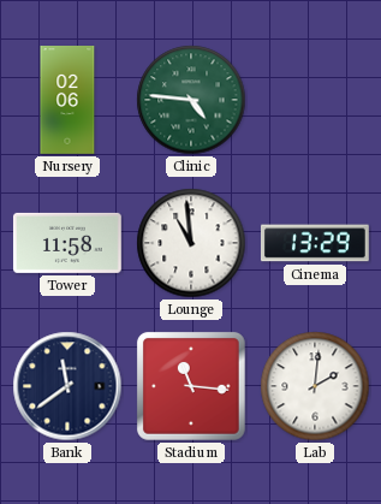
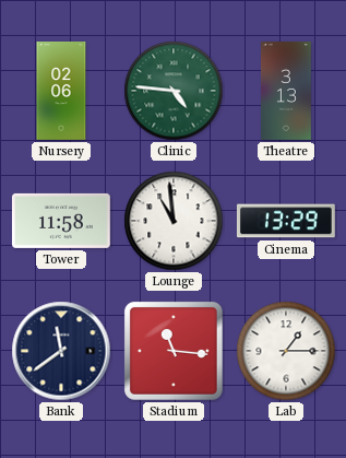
Theatre: none -> 3:13
Lab: 2:01 -> 1:15
